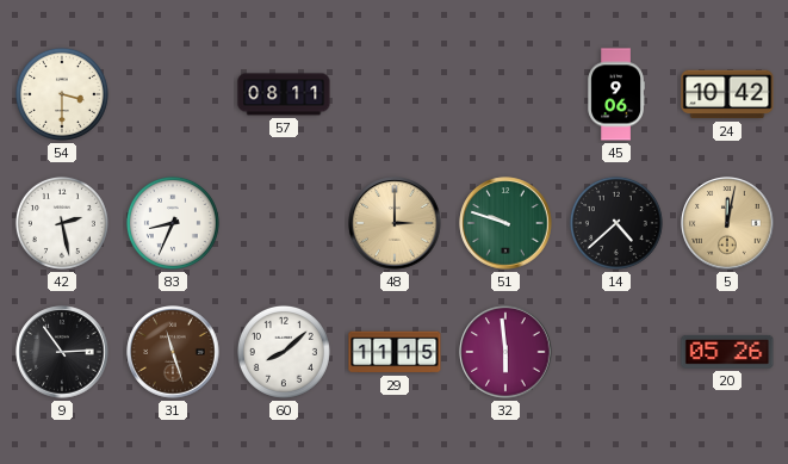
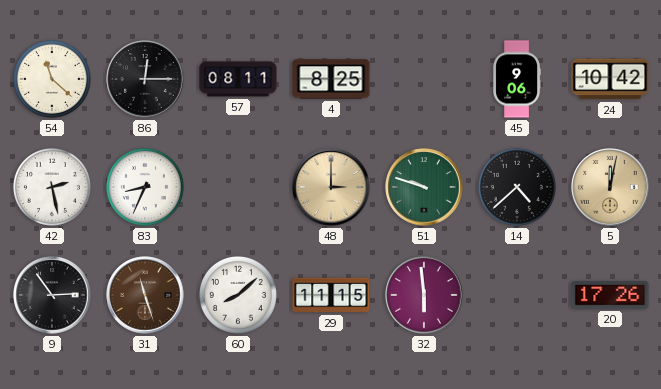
54: 3:30 -> 11:22
86: none -> 12:15
4: none -> 8:25
20: 05:26 -> 17:26
